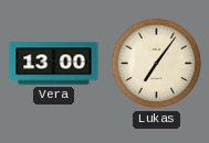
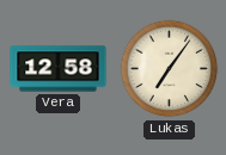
Vera: 13:00 -> 12:58
